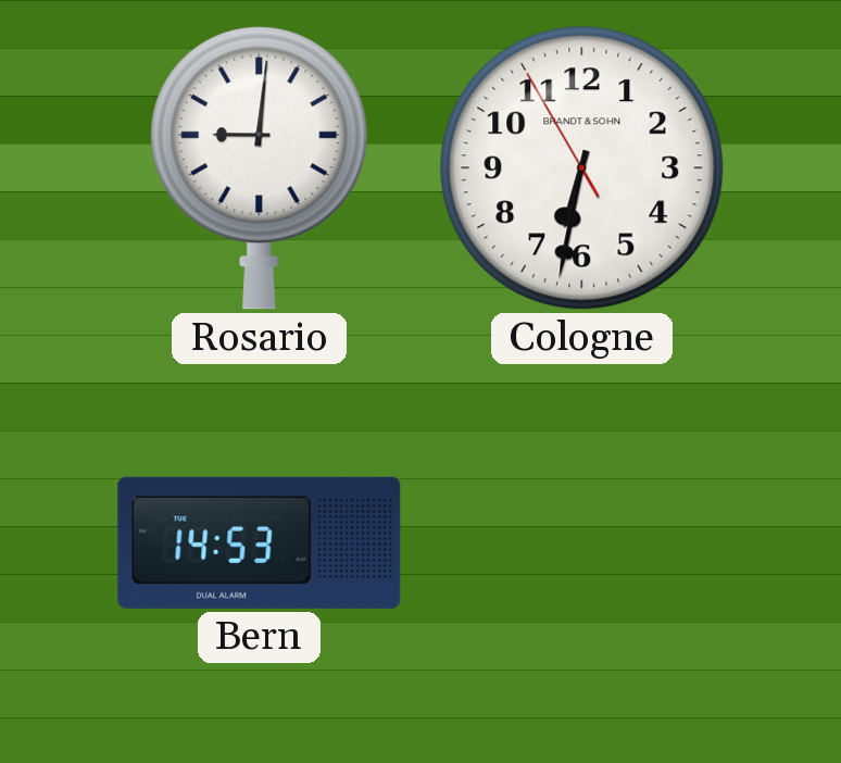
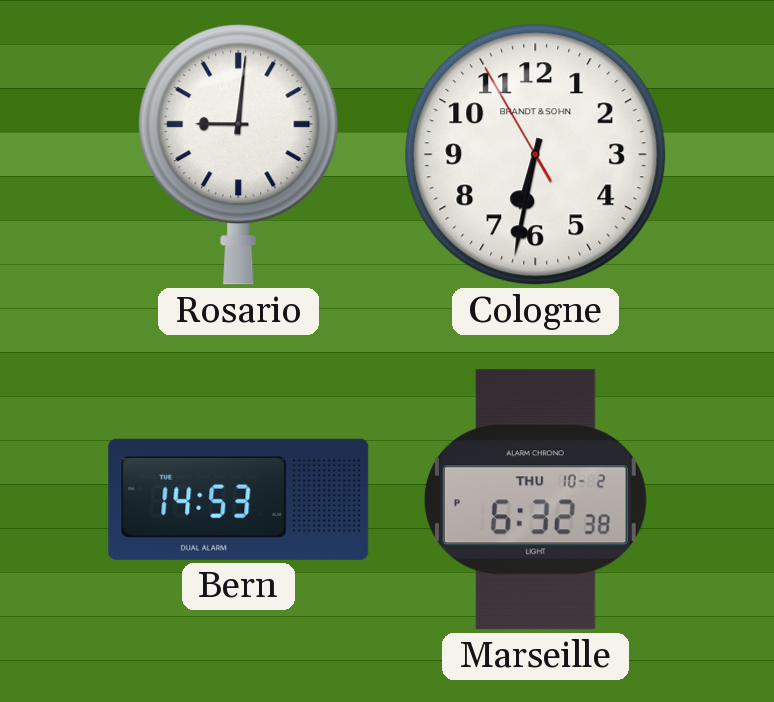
Marseille: none -> 6:32
